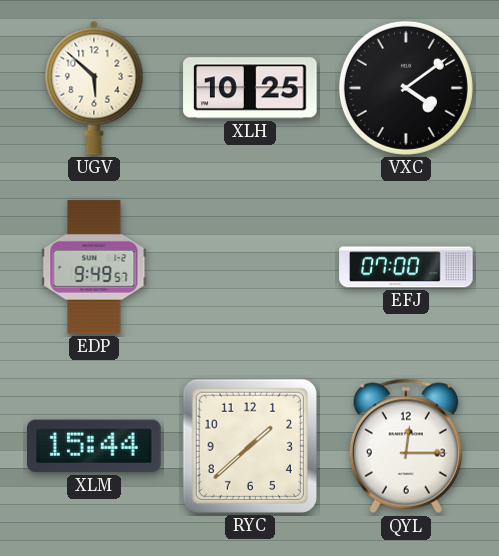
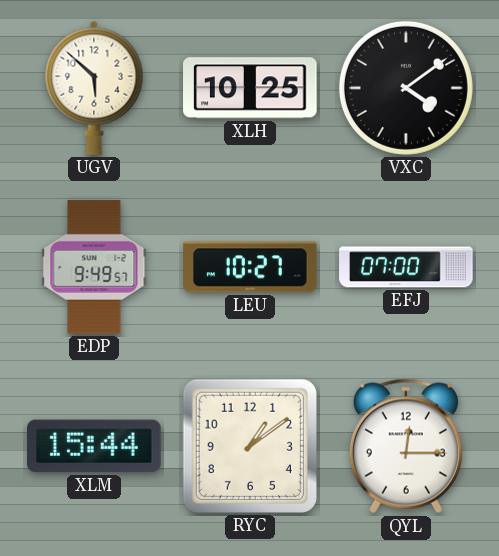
LEU: none -> 10:27
RYC: 1:38 -> 1:09
